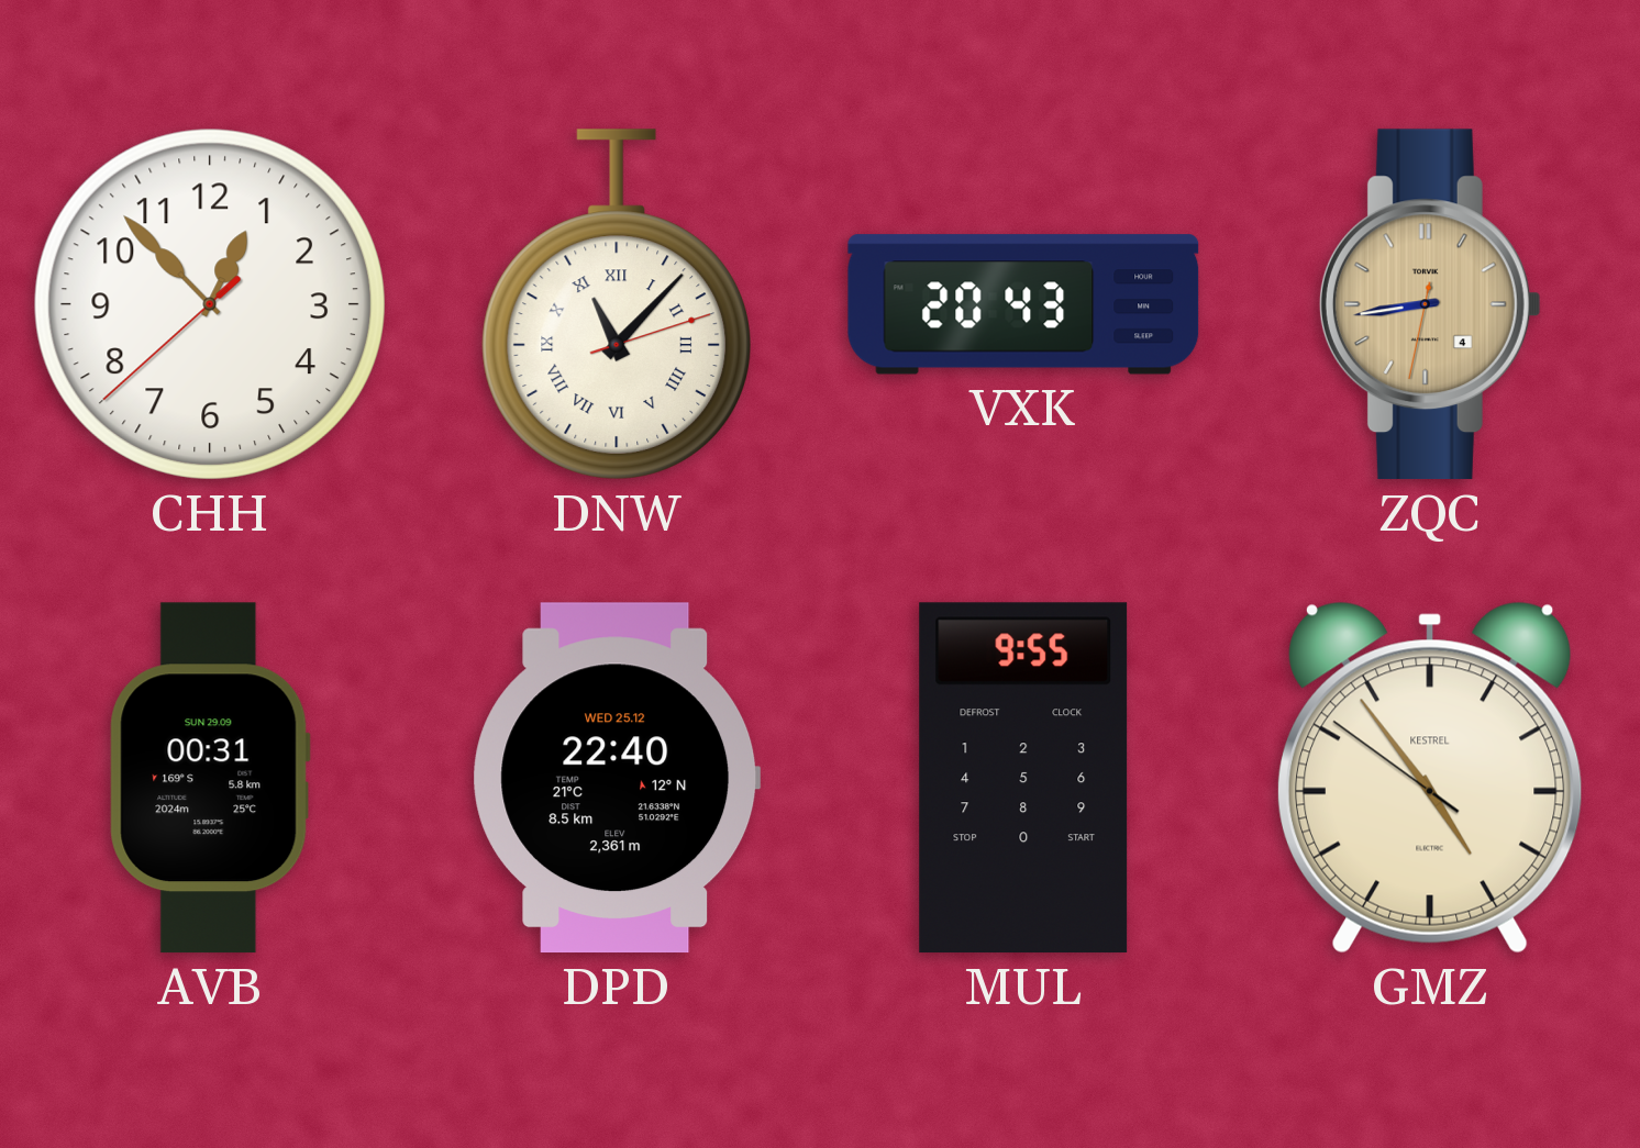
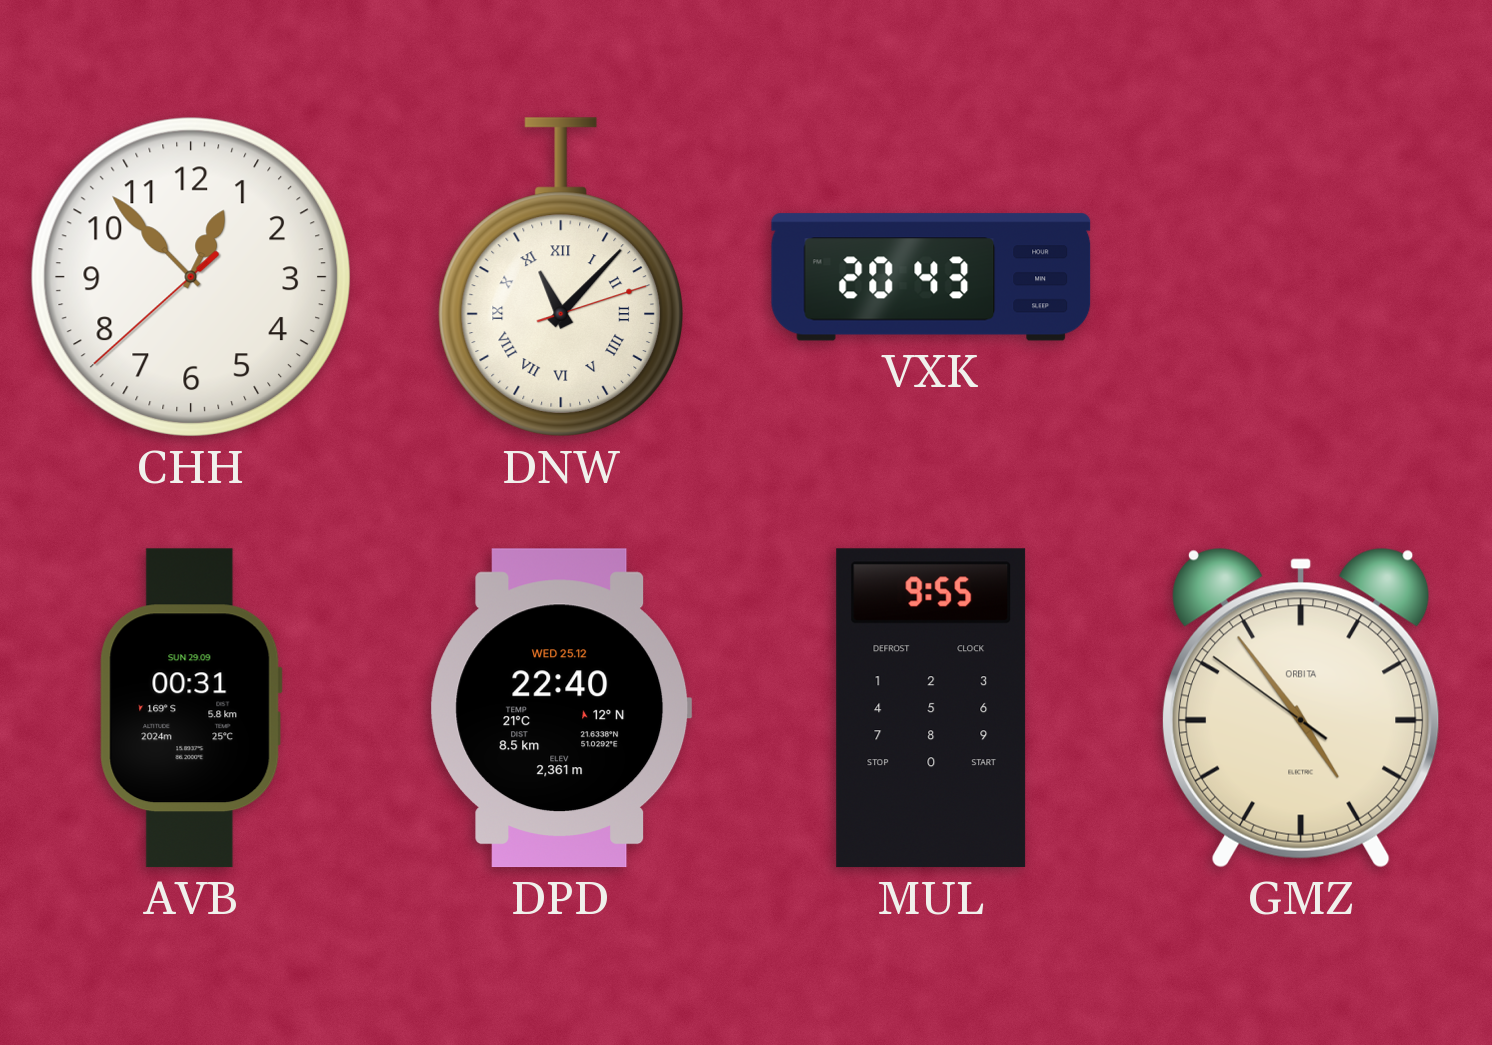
ZQC: 8:43 -> none
GMZ brand: KESTREL -> ORBITA
